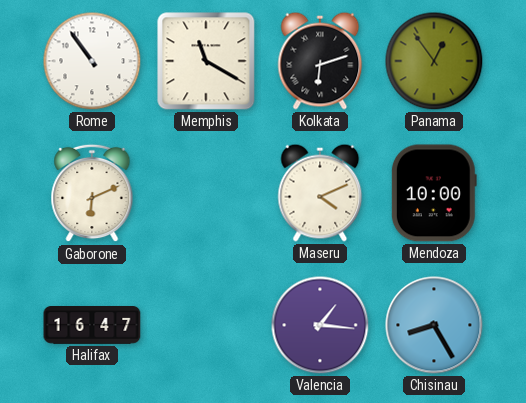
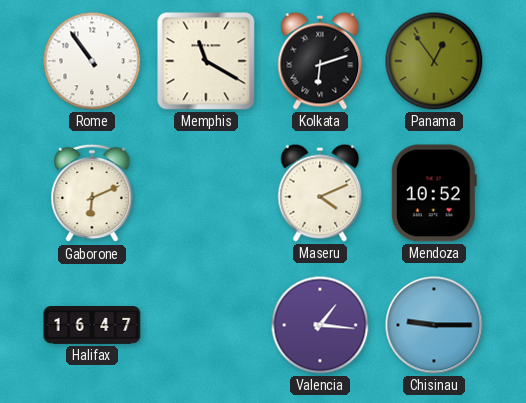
Mendoza: 10:00 -> 10:52
Chisinau: 8:25 -> 9:15
